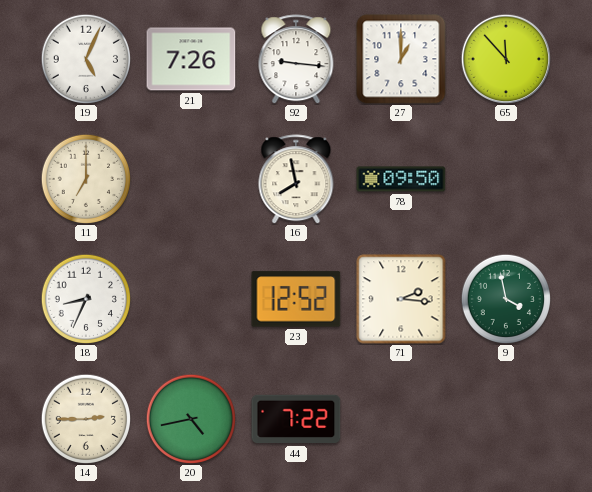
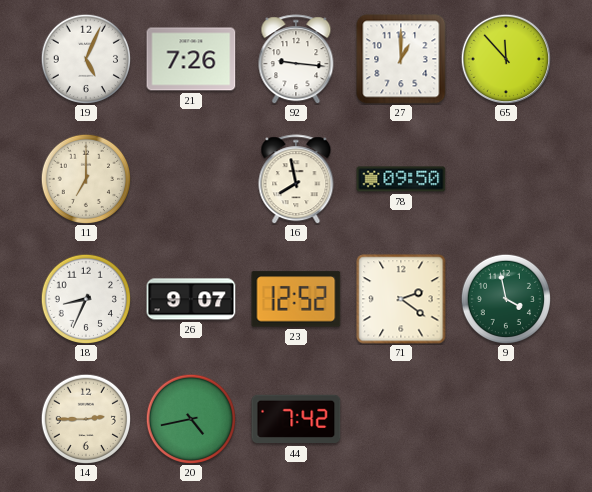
26: none -> 9:07
71: 2:16 -> 2:21
44: 7:22 -> 7:42
